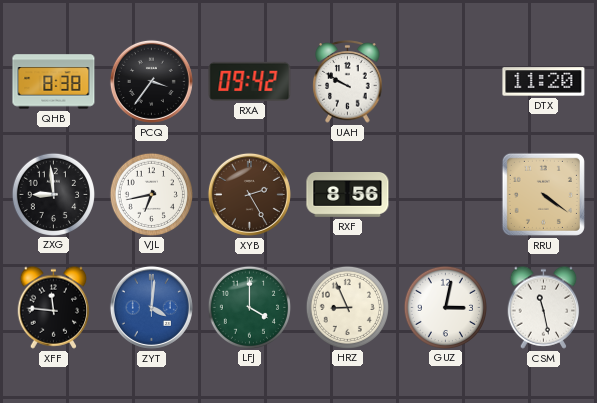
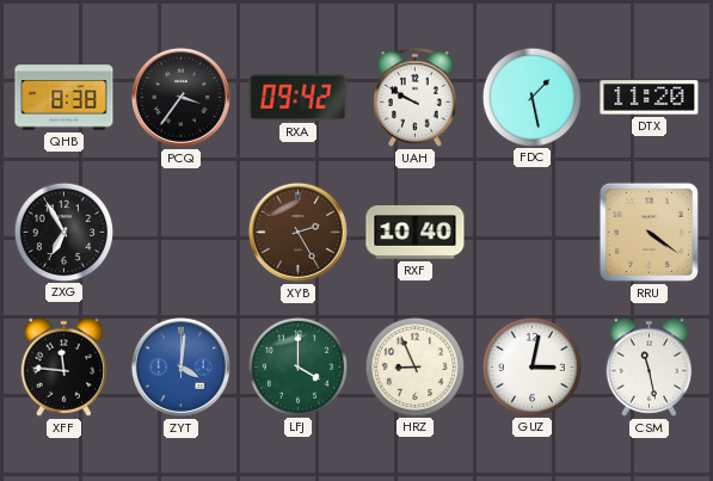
FDC: none -> 1:28
ZXG: 8:59 -> 6:55
VJL: 6:43 -> none
RXF: 8:56 -> 10:40
